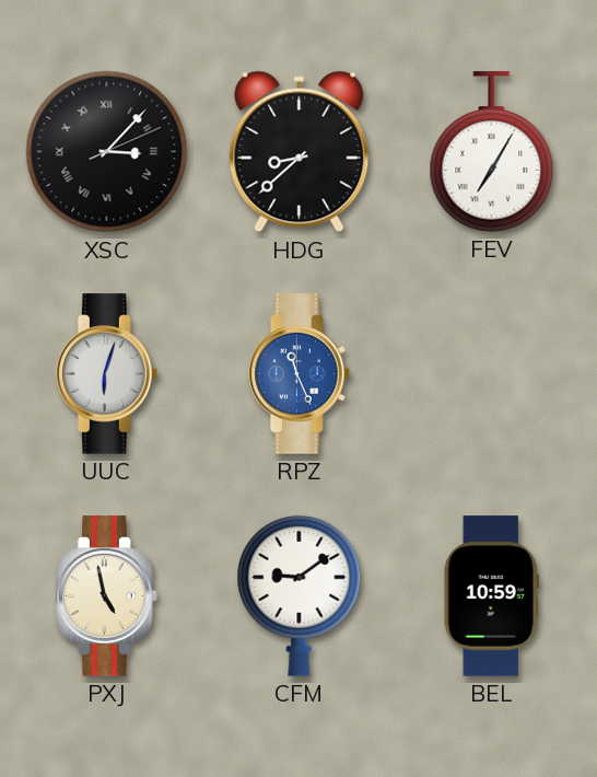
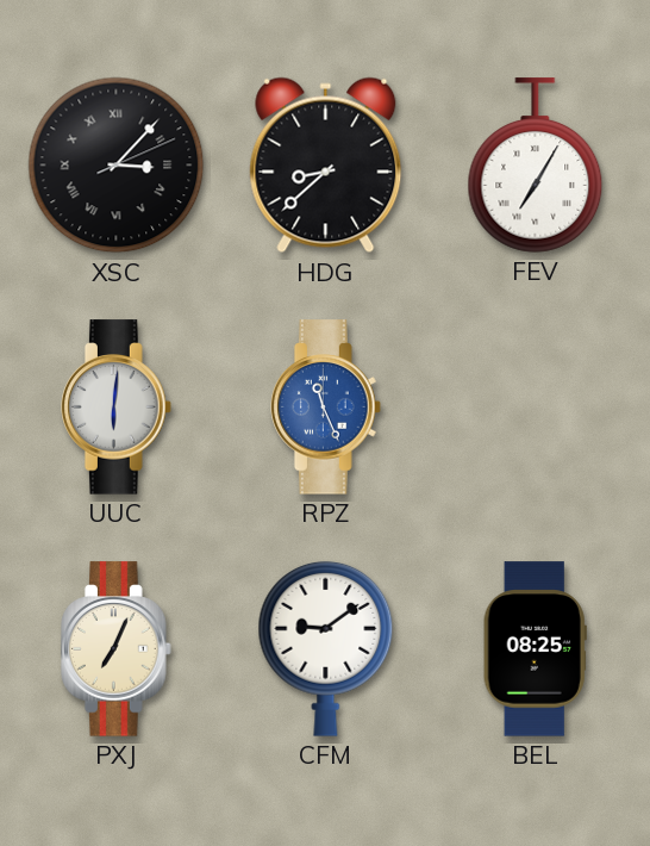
UUC: 6:03 -> 6:01
PXJ: 4:58 -> 7:04
BEL: 10:59 -> 08:25
